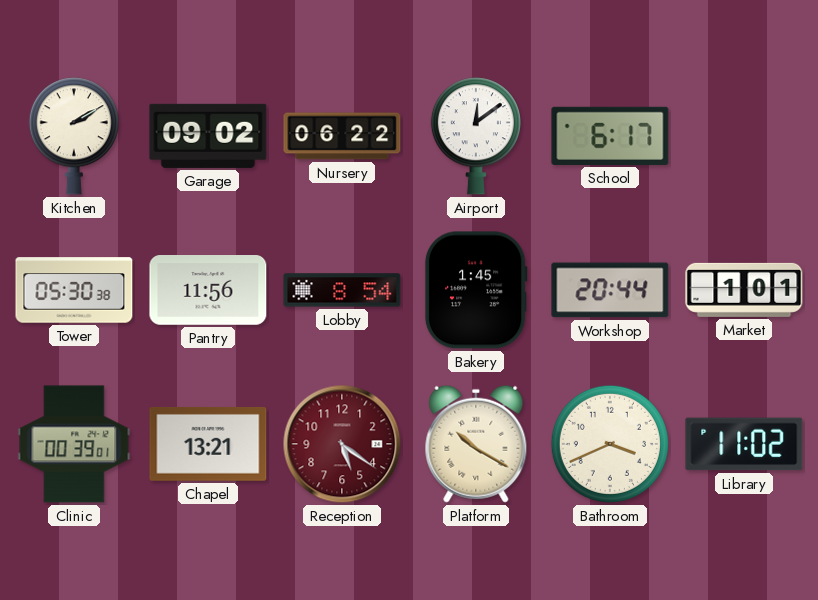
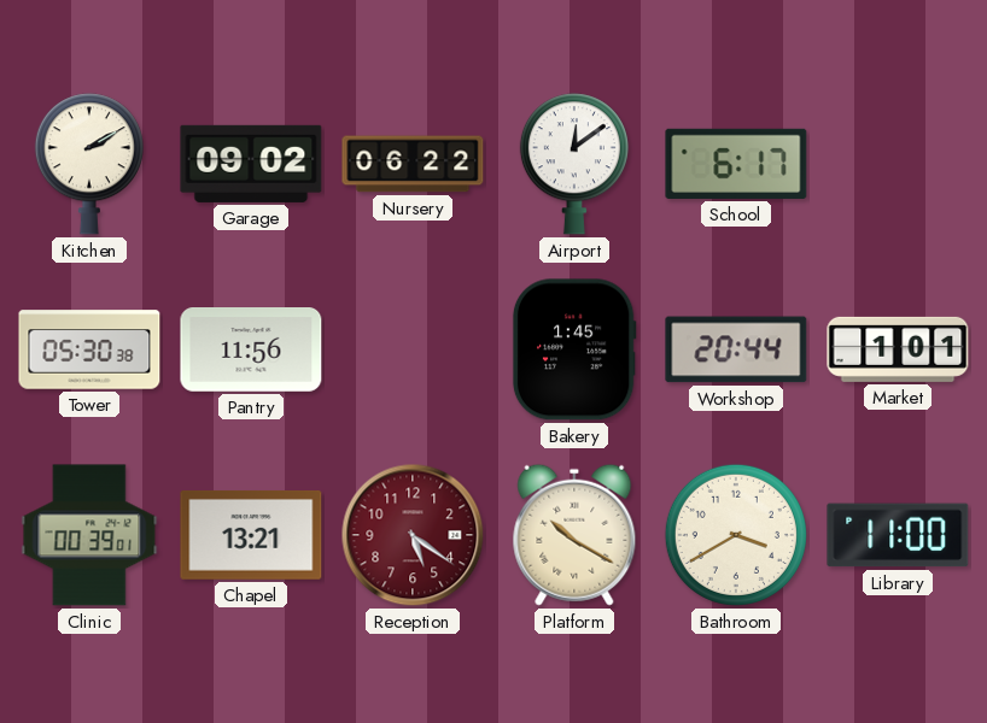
Lobby: 8:54 -> none
Bathroom: 3:41 -> 3:40
Library: 11:02 -> 11:00
